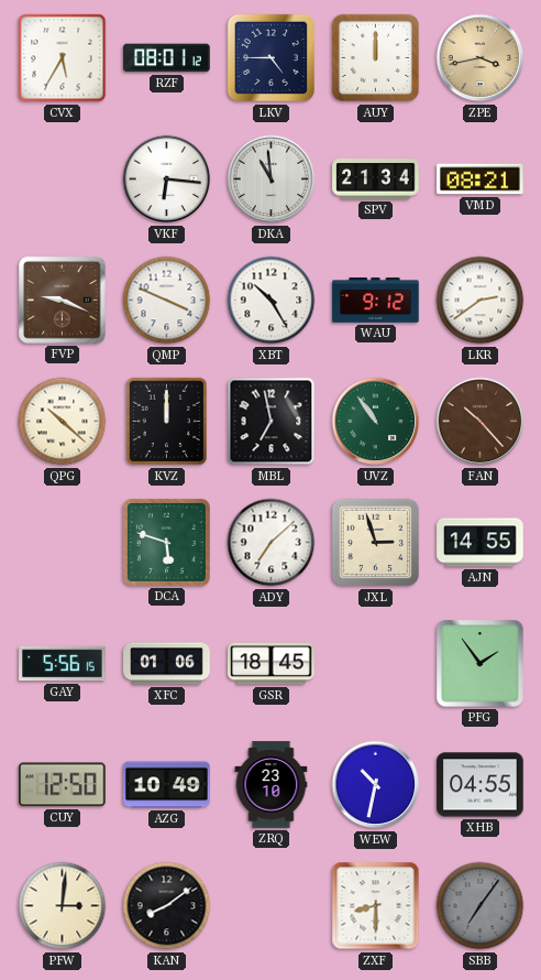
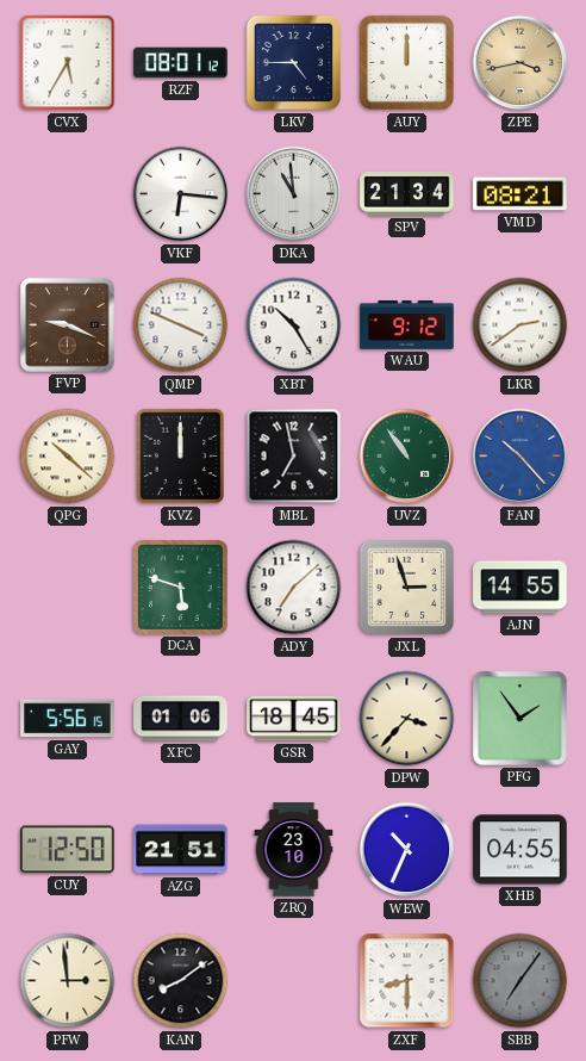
FAN dial: brown -> blue
DPW: none -> 3:37
AZG: 10:49 -> 21:51
WEW: 10:32 -> 10:34
PFW: 3:01 -> 2:59
